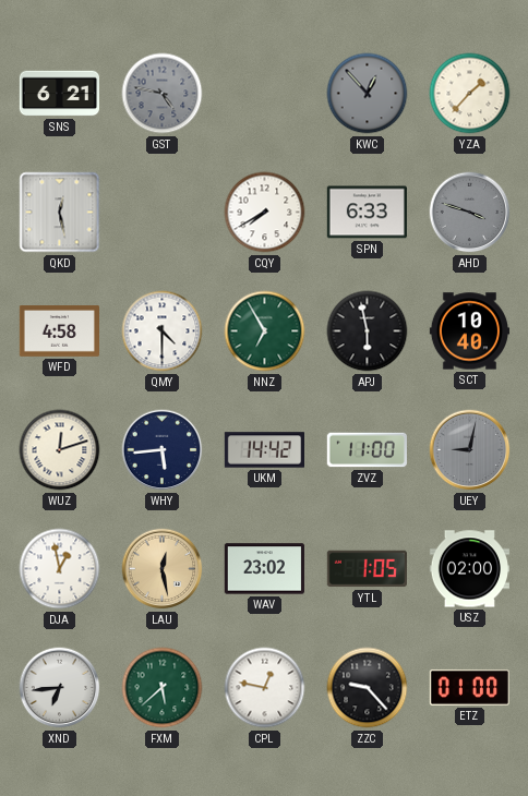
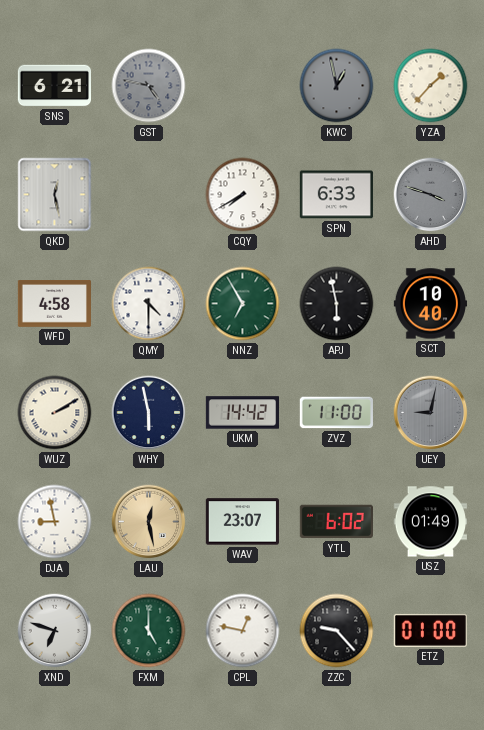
KWC: 12:53 -> 12:58
WUZ: 12:12 -> 2:10
WHY: 5:44 -> 5:58
DJA: 12:58 -> 8:58
WAV: 23:02 -> 23:07
YTL: 1:05 -> 6:02
USZ: 02:00 -> 01:49
XND: 6:44 -> 6:48
FXM: 5:38 -> 5:00
